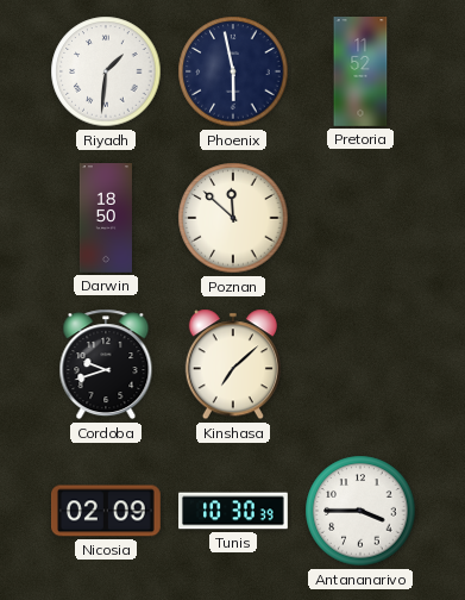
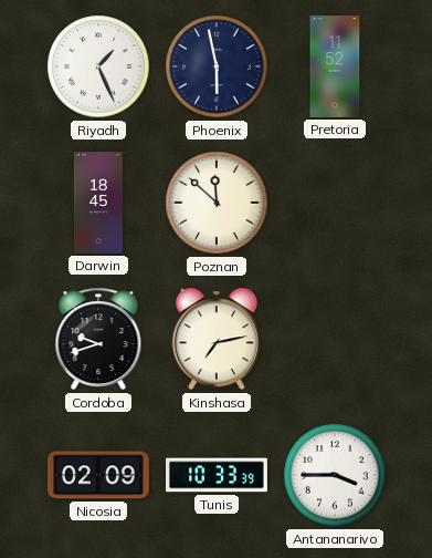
Riyadh: 1:31 -> 1:26
Darwin: 18:50 -> 18:45
Kinshasa: 7:08 -> 7:13
Tunis: 10:30 -> 10:33
